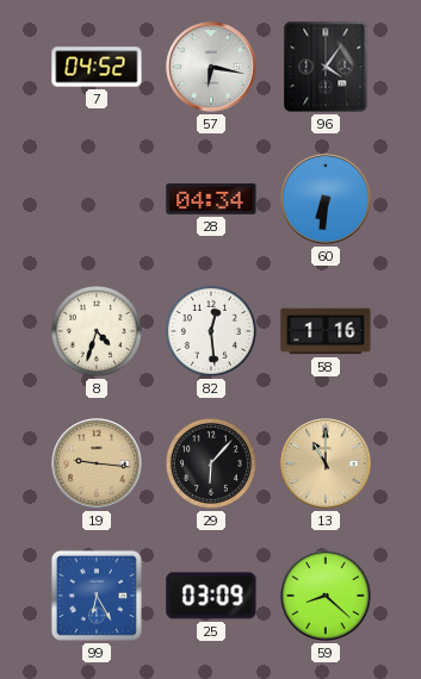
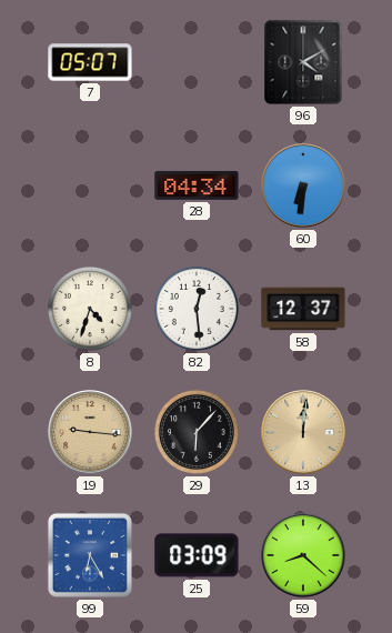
7: 04:52 -> 05:07
57: 6:17 -> none
96: 4:06 -> 4:10
58: 1:16 -> 12:37
13: 11:00 -> 12:01
